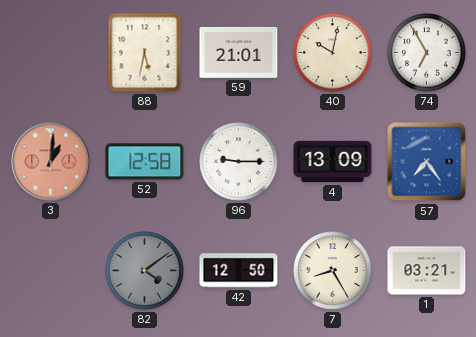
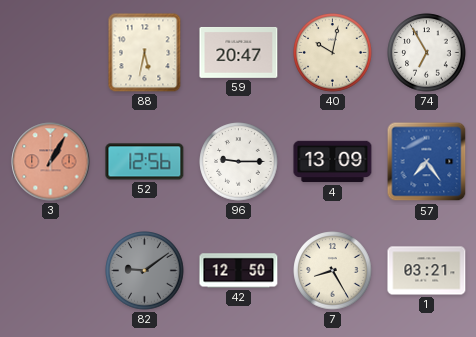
59: 21:01 -> 20:47
3: 1:01 -> 1:05
52: 12:58 -> 12:56
82: 4:09 -> 9:09
